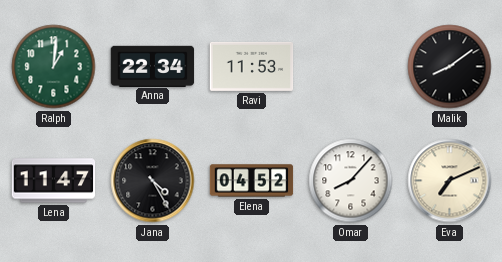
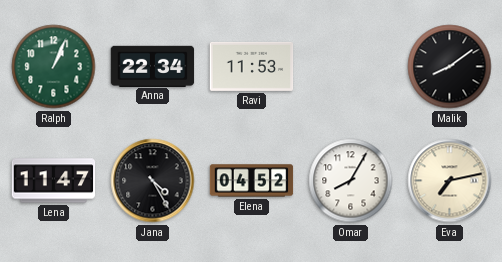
Ralph: 1:01 -> 1:04
Omar: 8:07 -> 8:05
Eva: 7:11 -> 7:13
